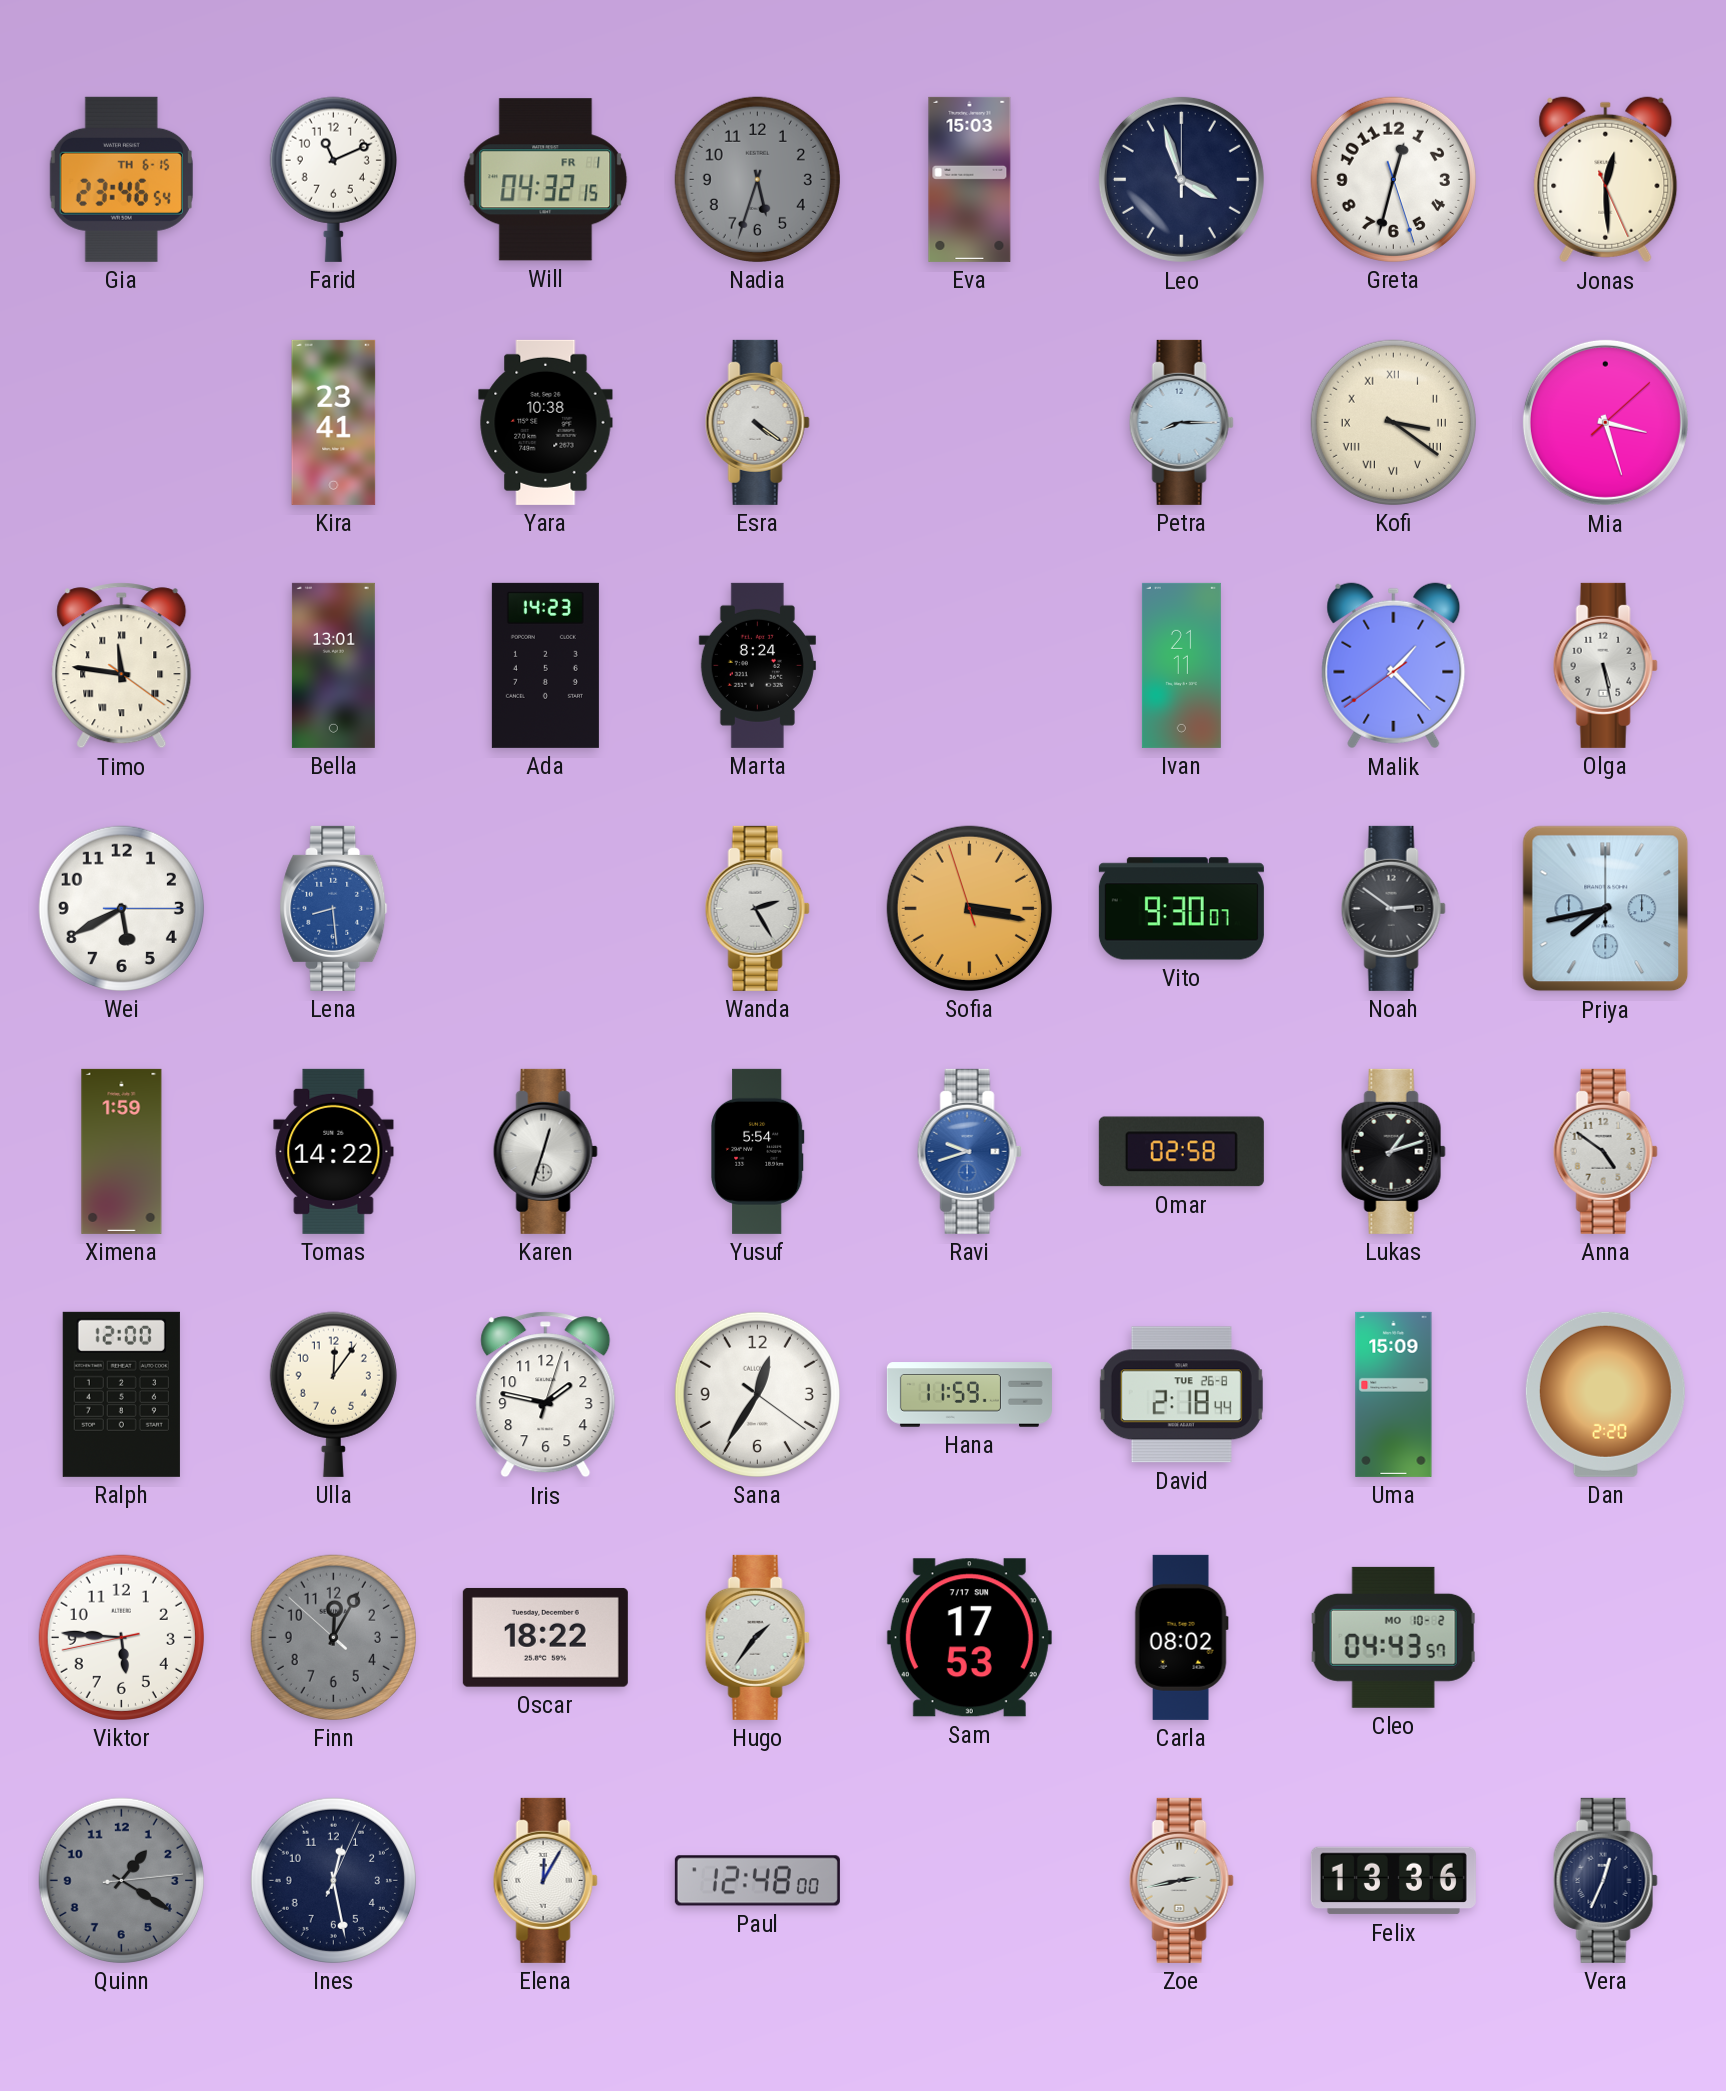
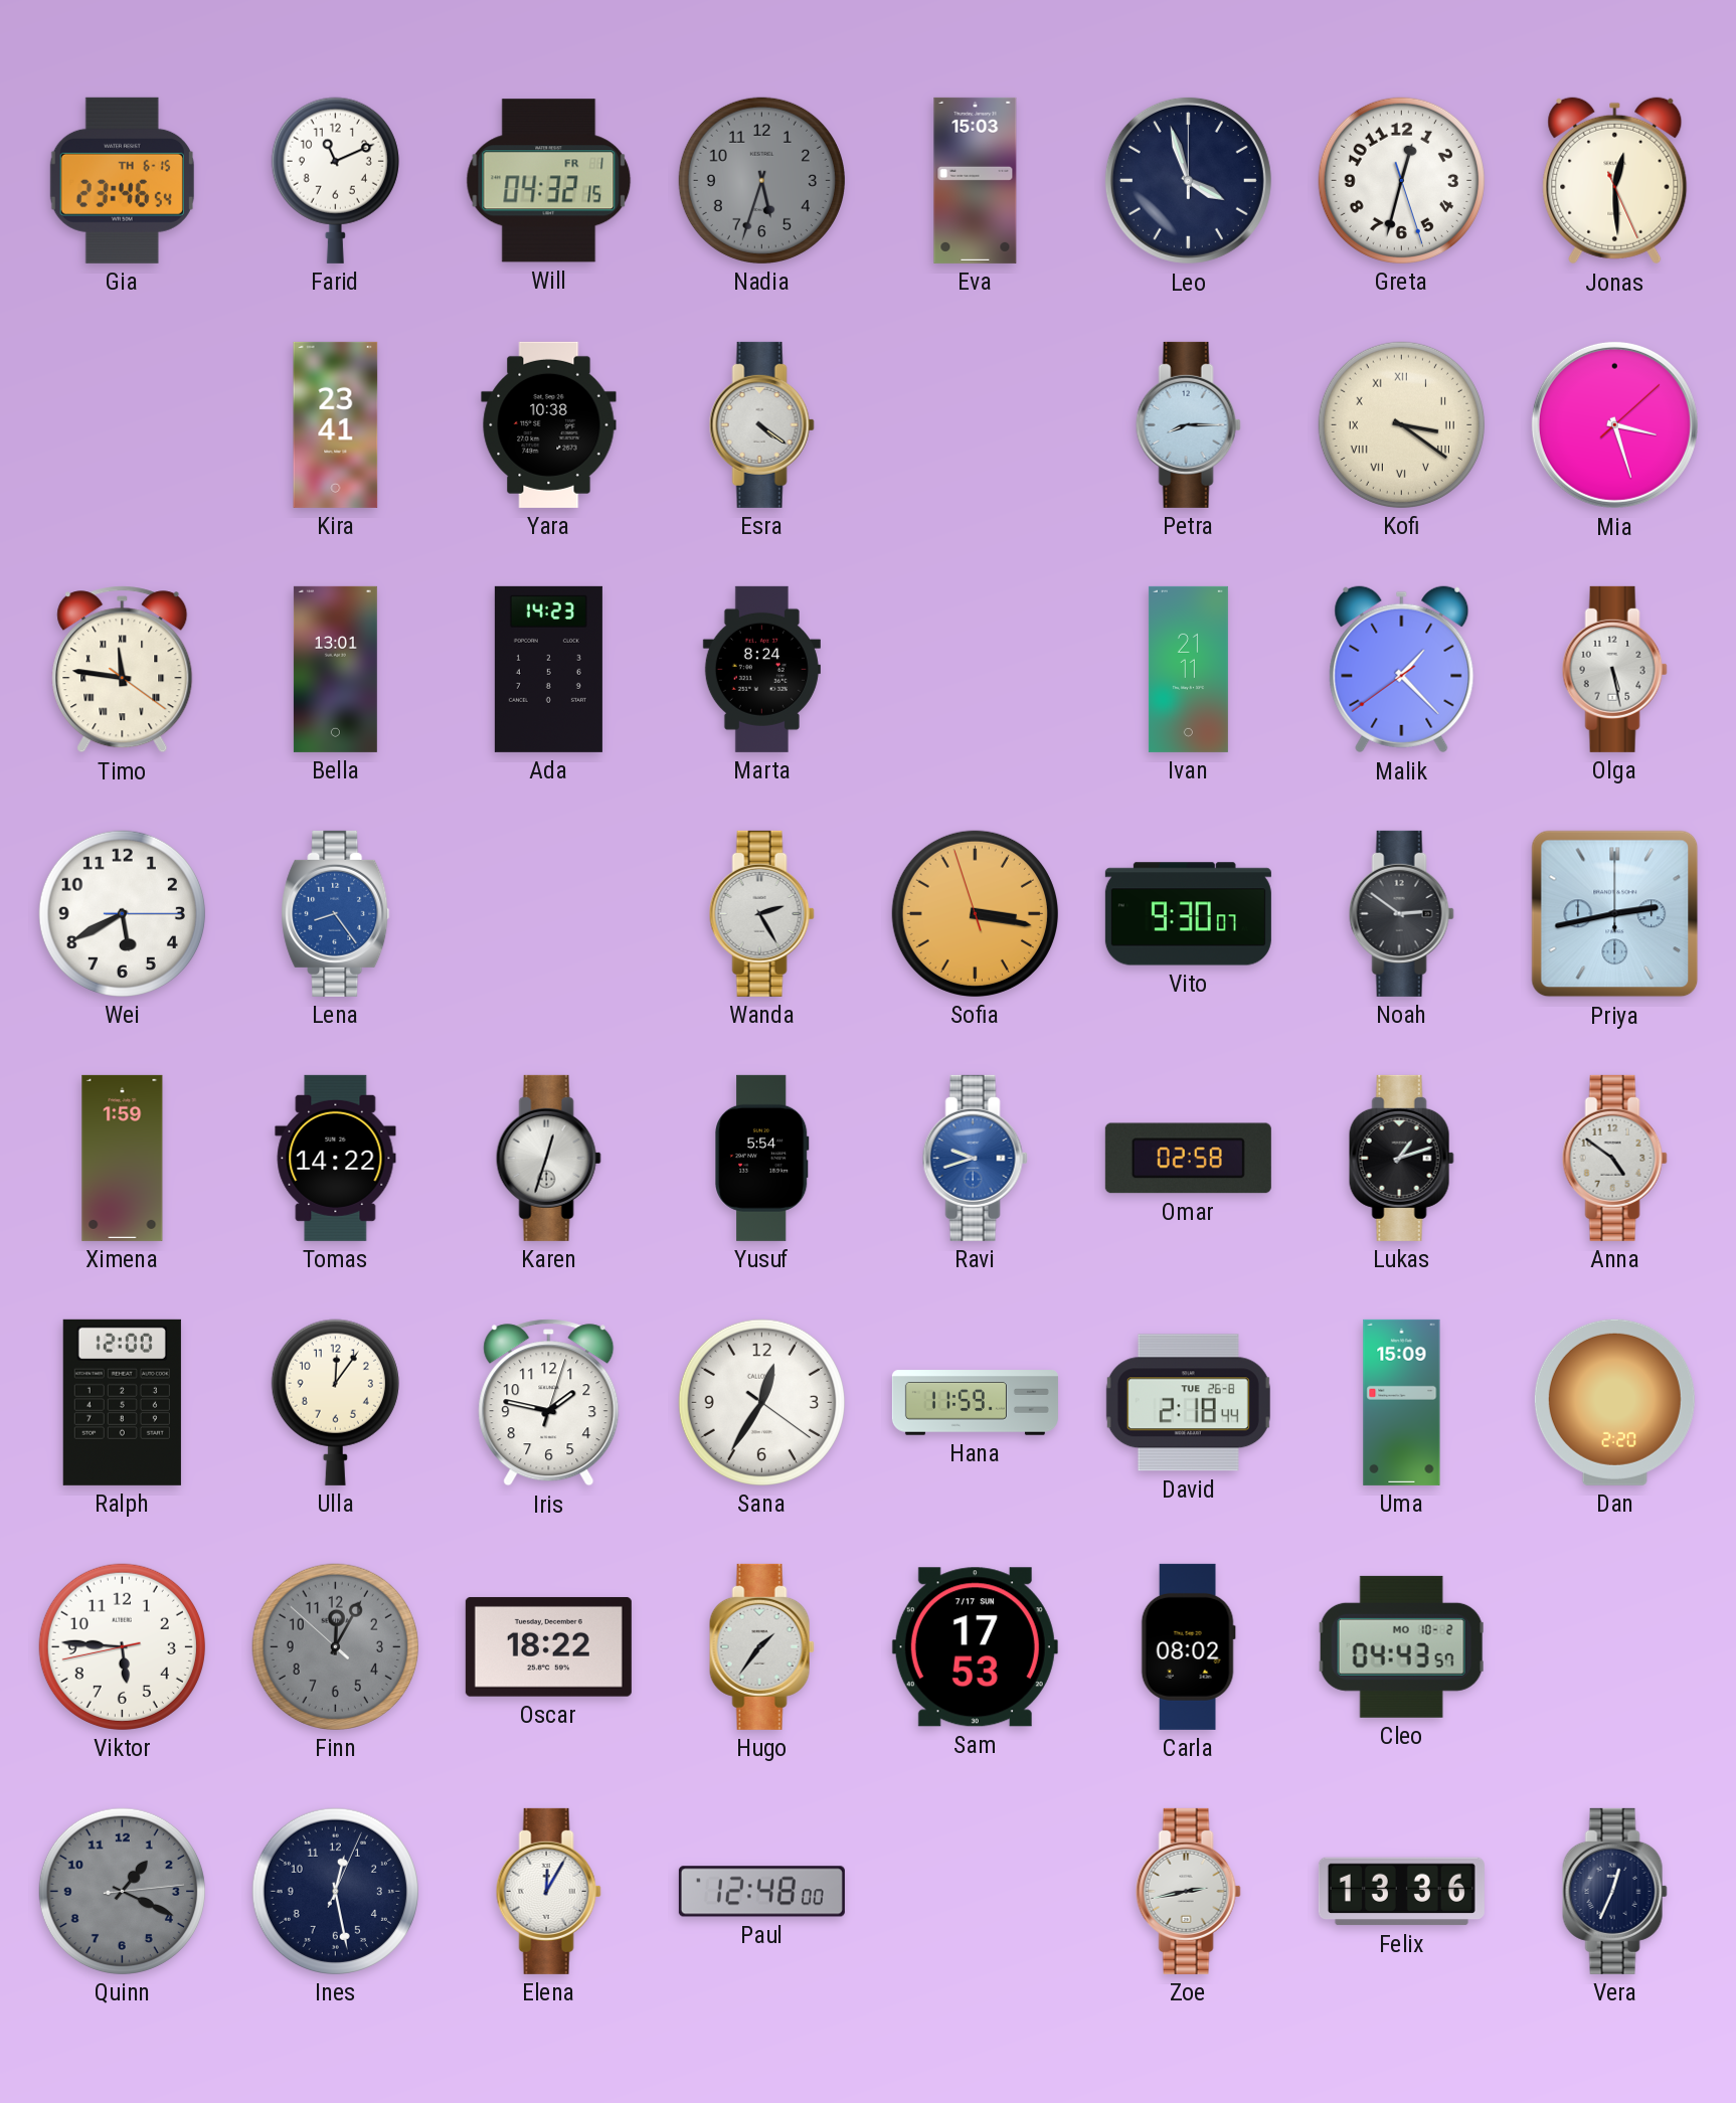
Lena: 8:29 -> 8:24
Priya: 7:43 -> 2:43
Quinn: 1:20 -> 1:19
